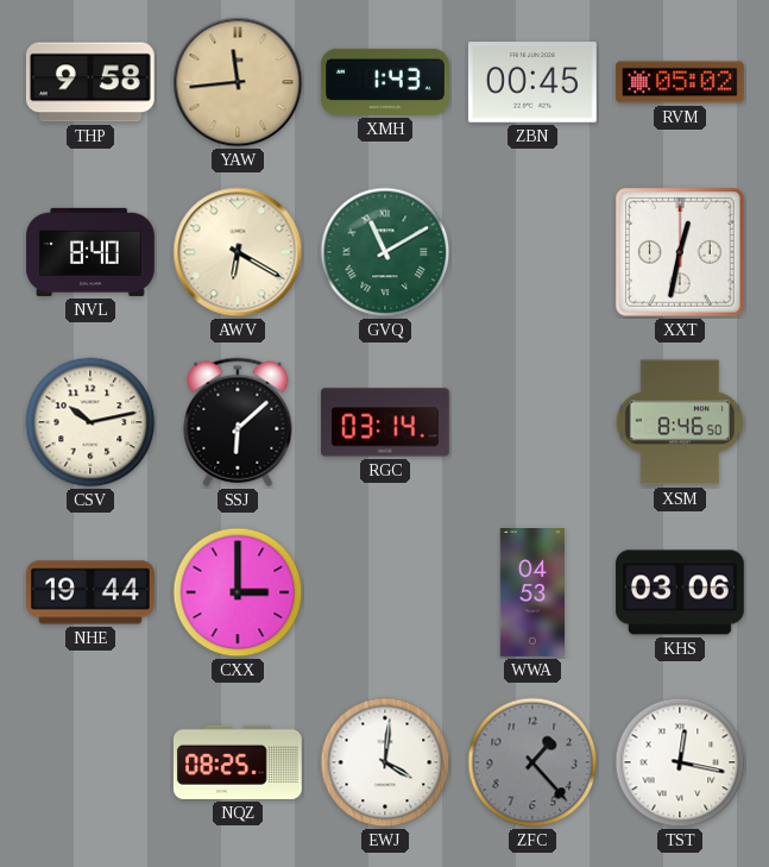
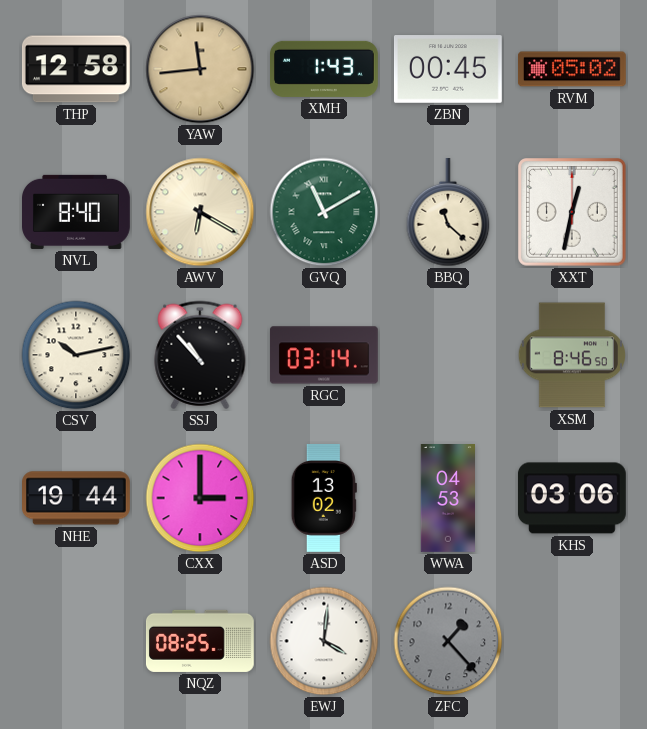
THP: 9:58 -> 12:58
BBQ: none -> 11:22
SSJ: 6:08 -> 10:53
ASD: none -> 13:02
TST: 12:17 -> none
